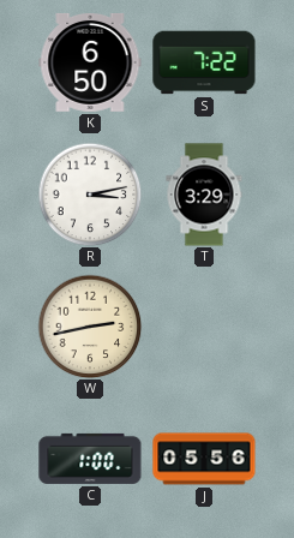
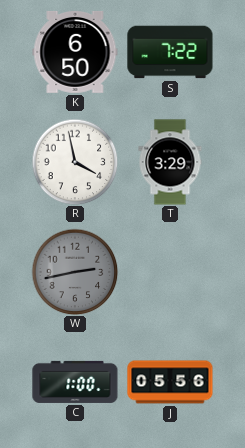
R: 3:13 -> 3:58
W dial: cream -> grey
